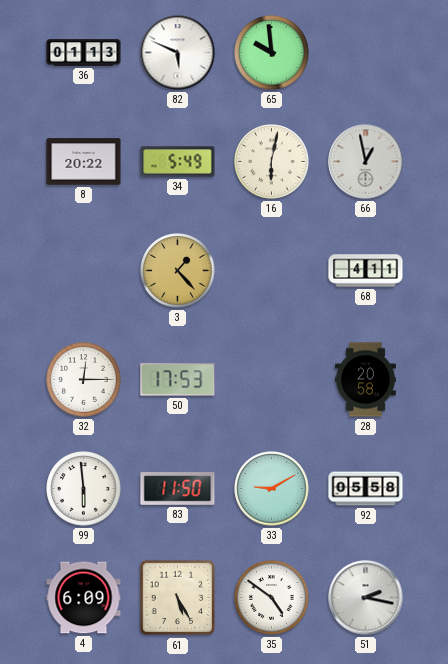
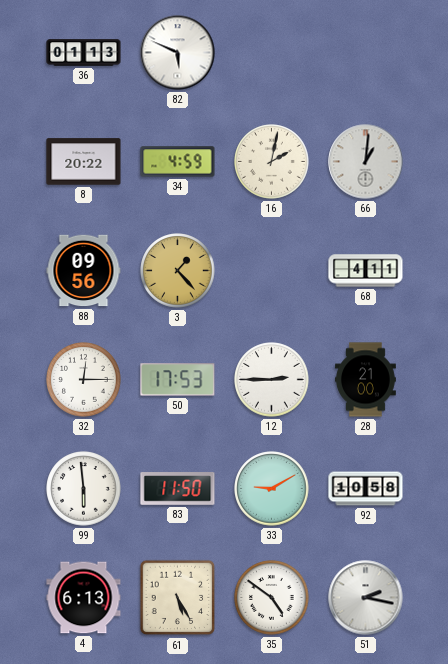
65: 9:59 -> none
34: 5:49 -> 4:59
16: 6:02 -> 2:02
66: 12:58 -> 1:01
88: none -> 09:56
12: none -> 2:45
28: 20:58 -> 21:00
92: 05:58 -> 10:58
4: 6:09 -> 6:13
